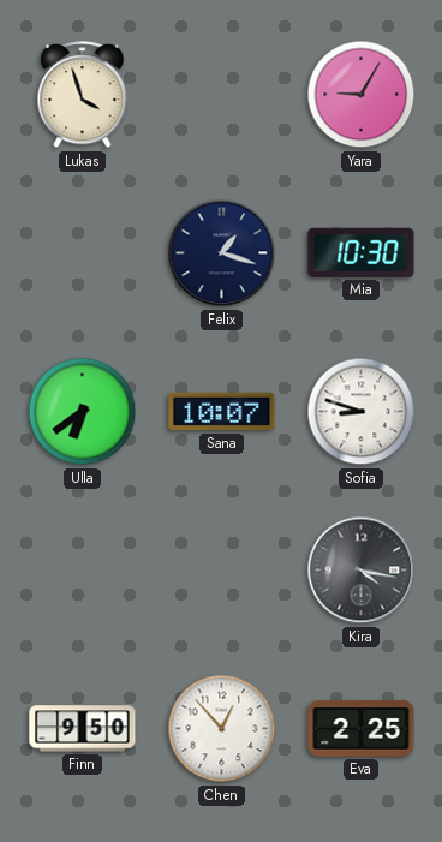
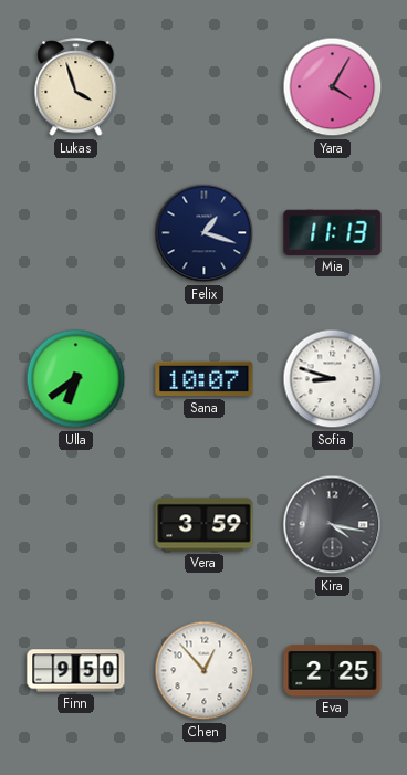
Yara: 9:05 -> 4:05
Mia: 10:30 -> 11:13
Vera: none -> 3:59
